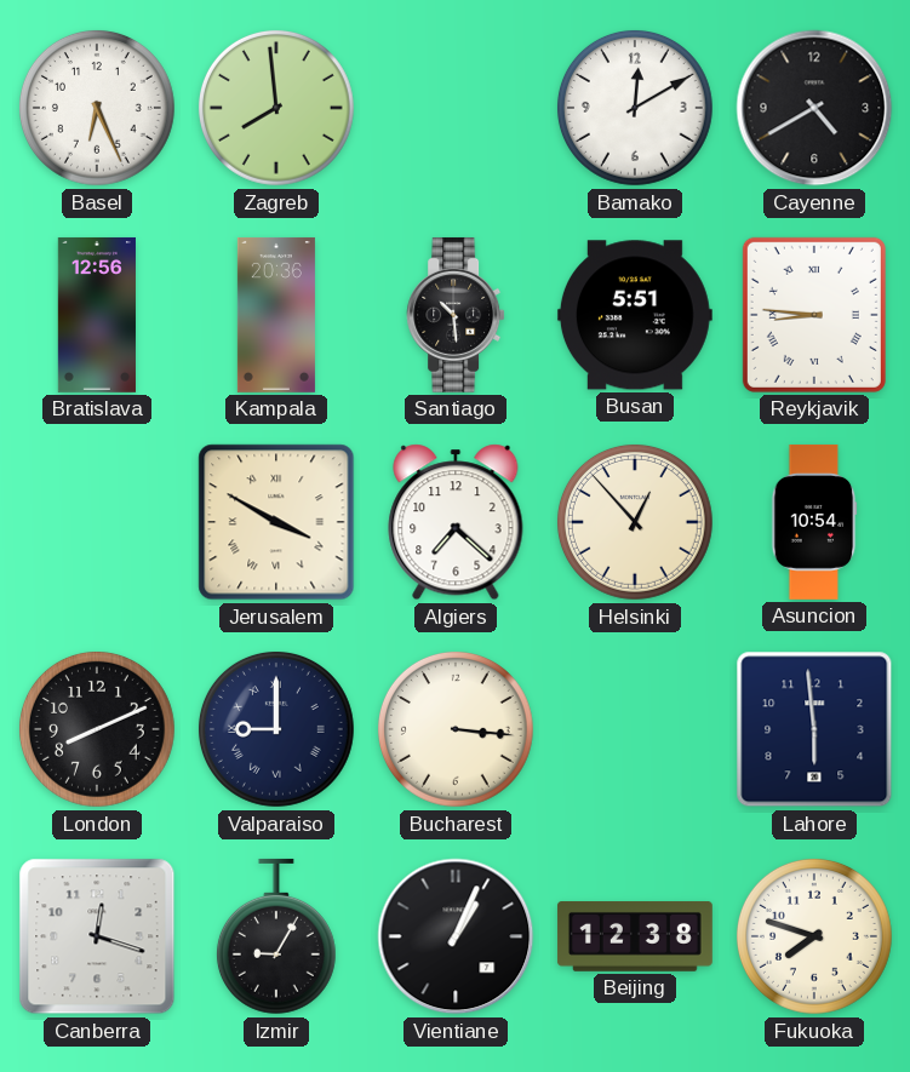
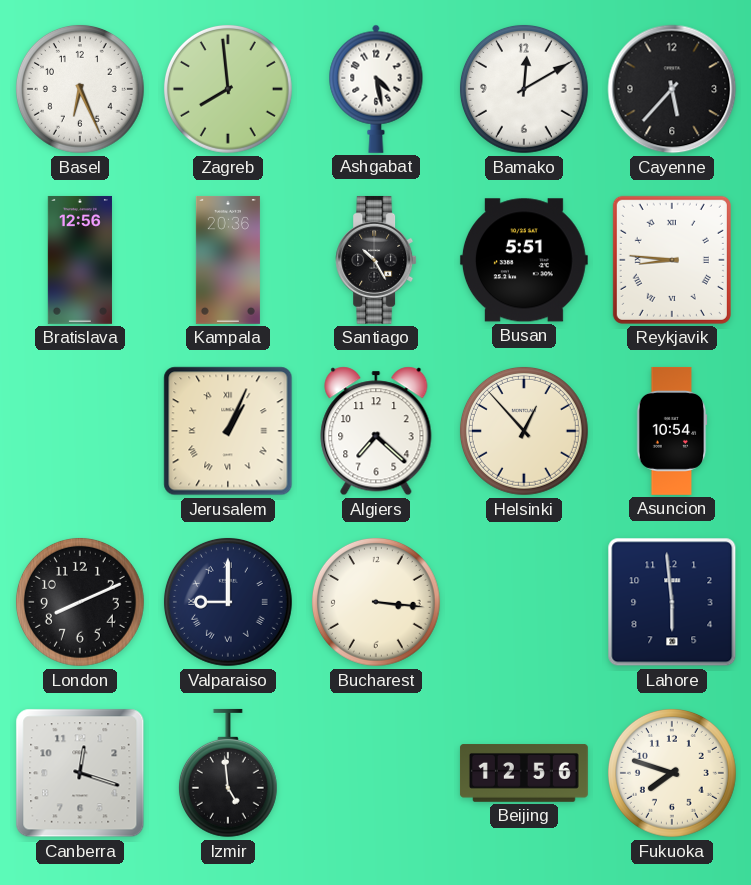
Ashgabat: none -> 4:28
Cayenne: 4:40 -> 5:37
Santiago: 10:29 -> 10:25
Jerusalem: 3:50 -> 1:04
Izmir: 9:05 -> 4:59
Vientiane: 1:04 -> none
Beijing: 12:38 -> 12:56
